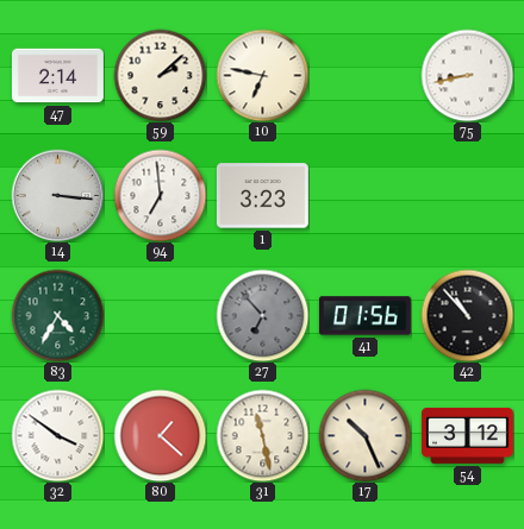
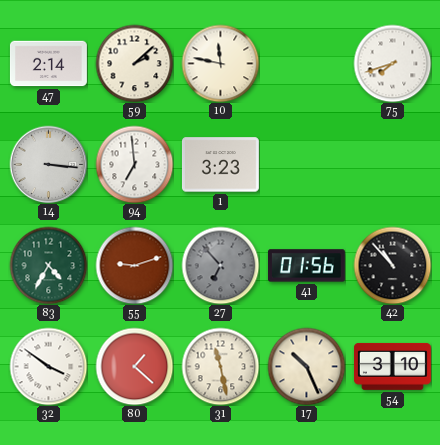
10: 6:47 -> 11:47
75: 8:43 -> 7:42
55: none -> 9:12
54: 3:12 -> 3:10
